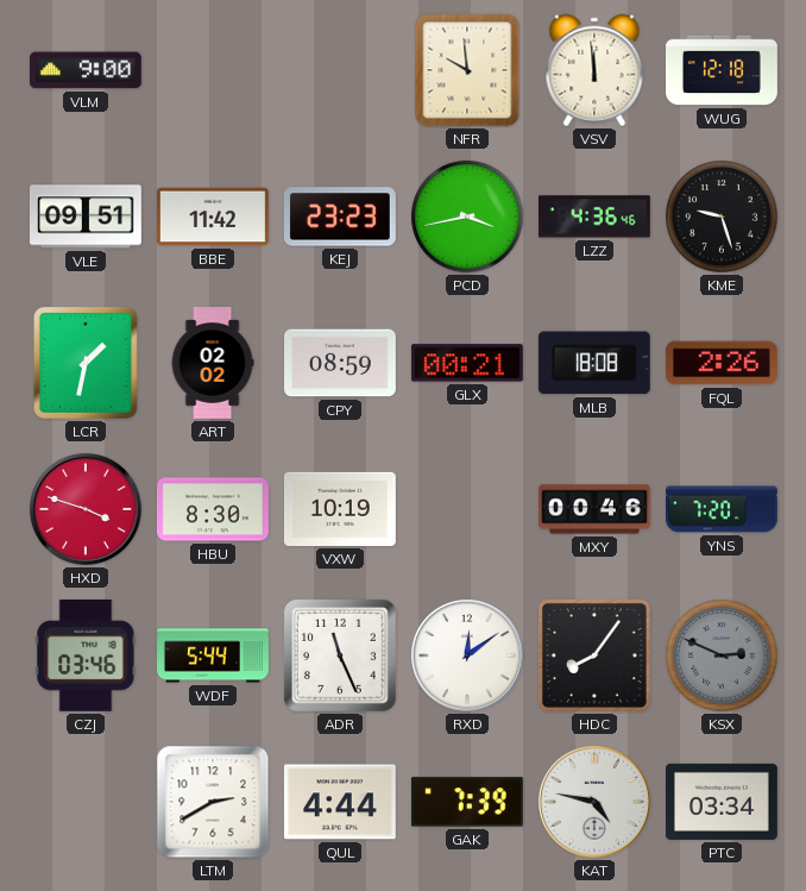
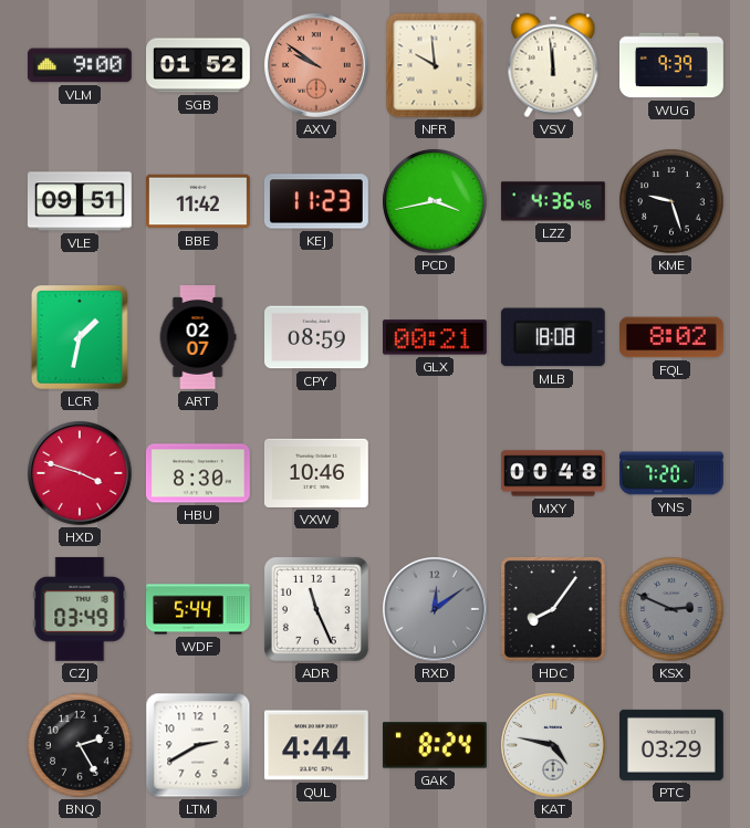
SGB: none -> 01:52
AXV: none -> 9:51
WUG: 12:18 -> 9:39
KEJ: 23:23 -> 11:23
ART: 02:02 -> 02:07
FQL: 2:26 -> 8:02
VXW: 10:19 -> 10:46
MXY: 00:46 -> 00:48
CZJ: 03:46 -> 03:49
RXD dial: white -> grey
BNQ: none -> 2:25
GAK: 7:39 -> 8:24
PTC: 03:34 -> 03:29
